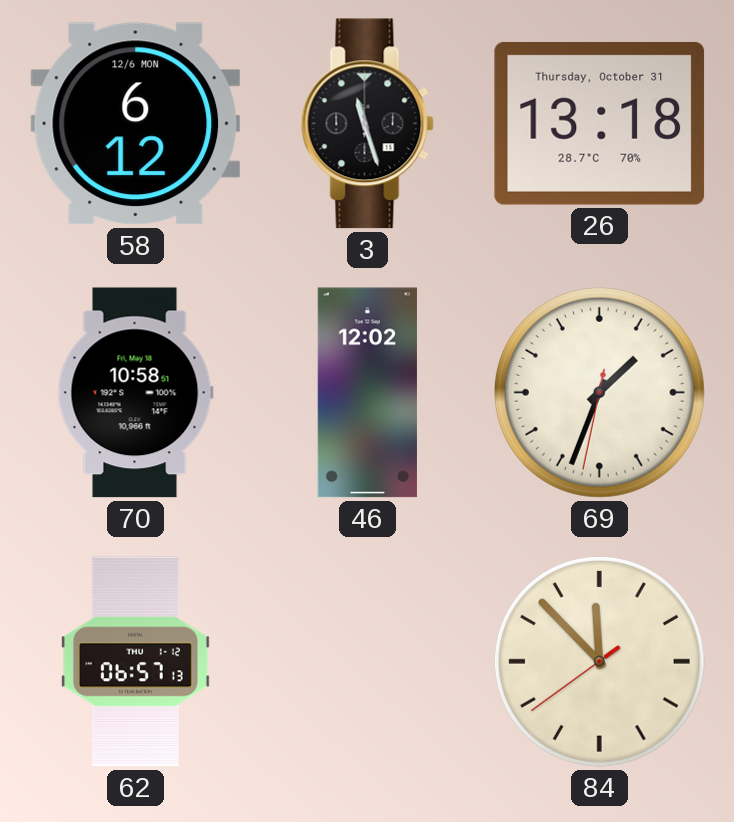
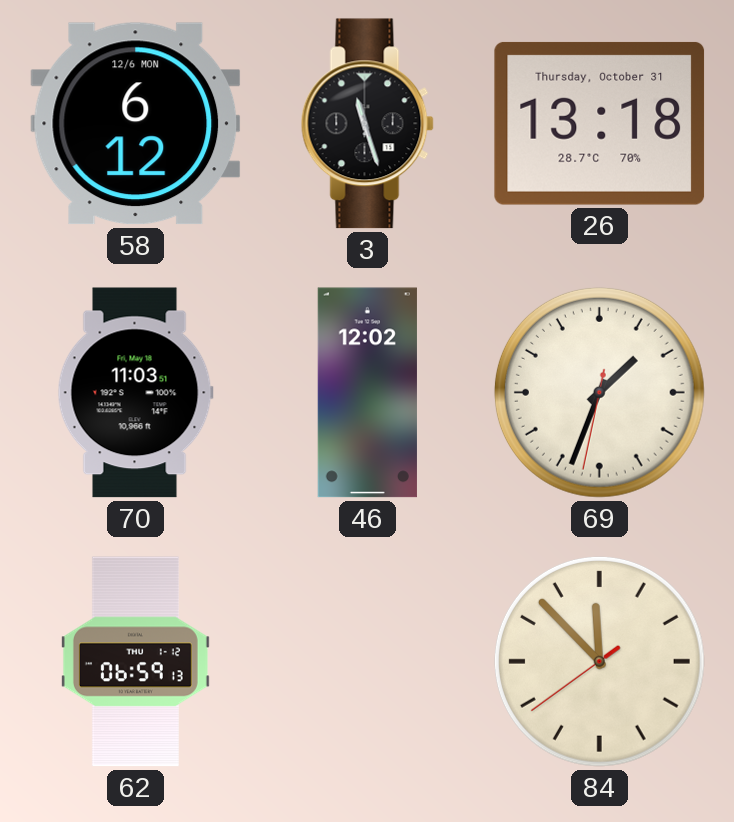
70: 10:58 -> 11:03
62: 06:57 -> 06:59
